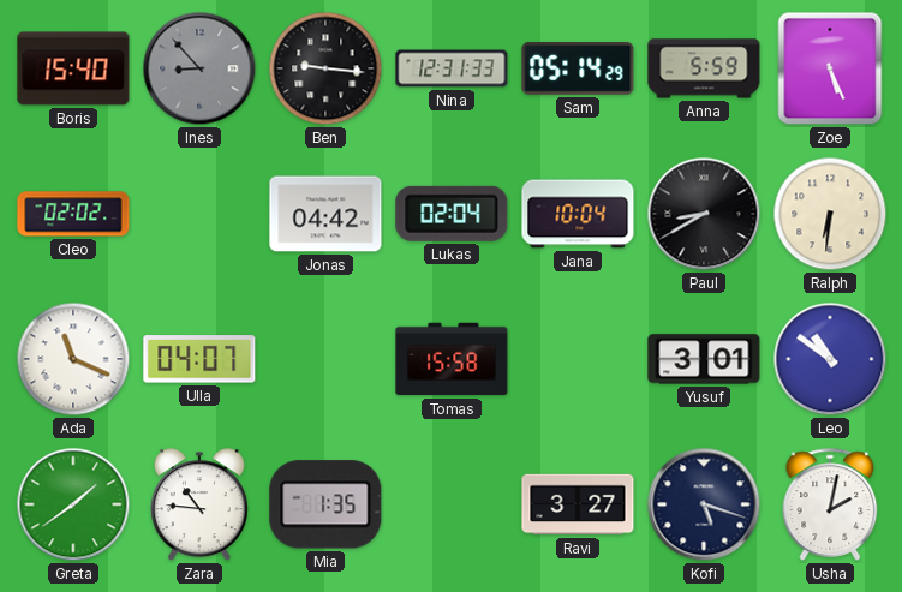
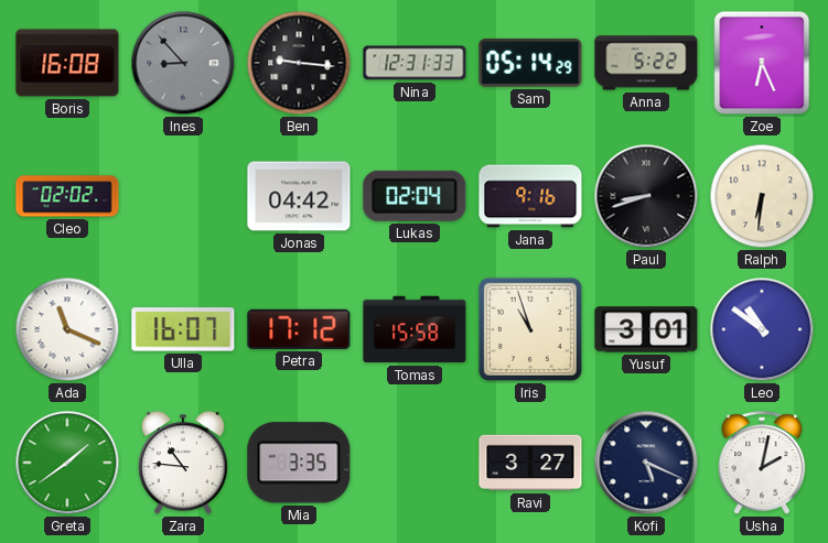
Boris: 15:40 -> 16:08
Anna: 5:59 -> 5:22
Zoe: 5:26 -> 6:26
Jana: 10:04 -> 9:16
Paul: 8:40 -> 8:42
Ulla: 04:07 -> 16:07
Petra: none -> 17:12
Iris: none -> 10:57
Mia: 1:35 -> 3:35
Kofi: 5:18 -> 5:19
